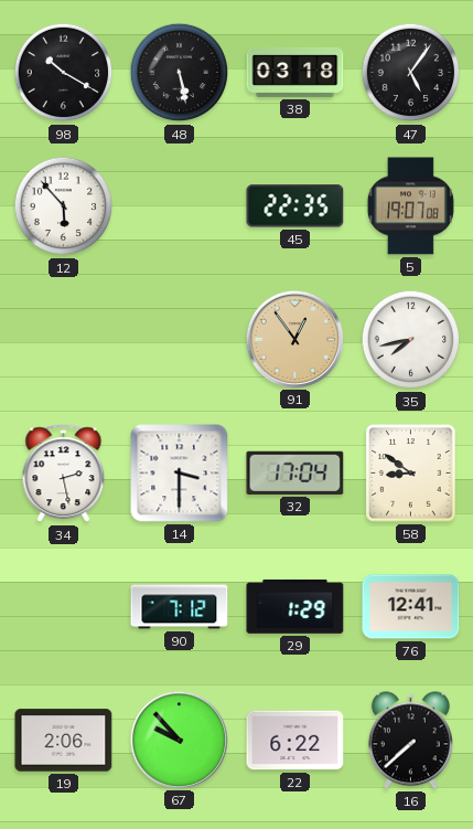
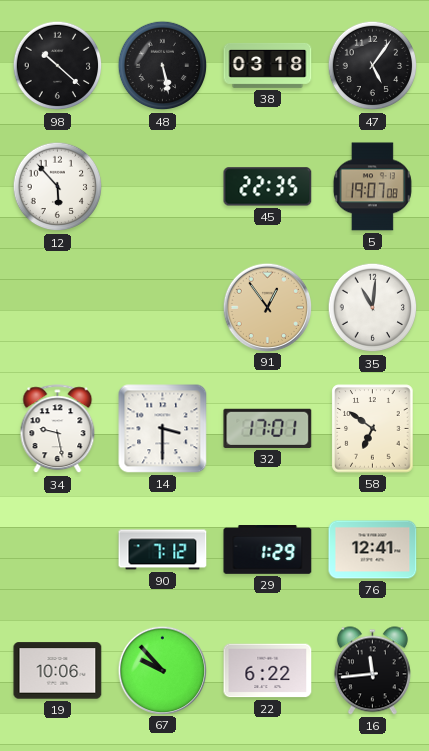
98: 10:20 -> 10:22
35: 7:43 -> 11:01
34: 2:28 -> 9:28
32: 17:04 -> 17:01
58: 8:51 -> 6:51
19: 2:06 -> 10:06
16: 7:38 -> 11:44
